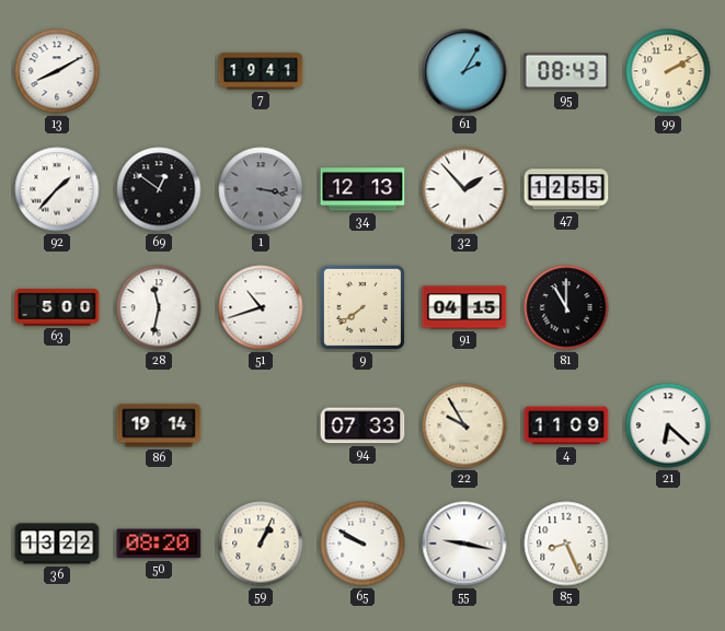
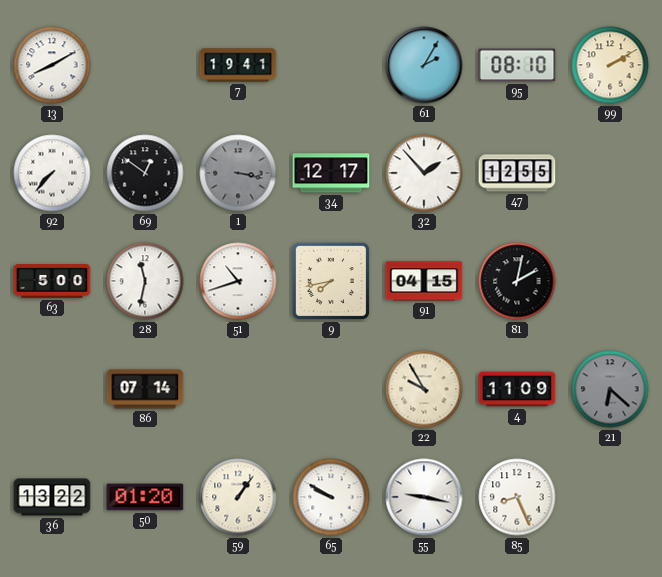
95: 08:43 -> 08:10
92: 1:37 -> 7:37
34: 12:13 -> 12:17
9: 7:39 -> 7:43
81: 11:00 -> 2:02
86: 19:14 -> 07:14
94: 07:33 -> none
21 dial: white -> grey
50: 08:20 -> 01:20
59: 1:04 -> 1:06
